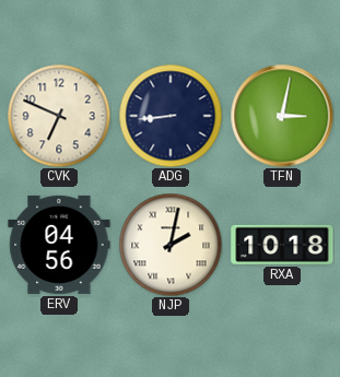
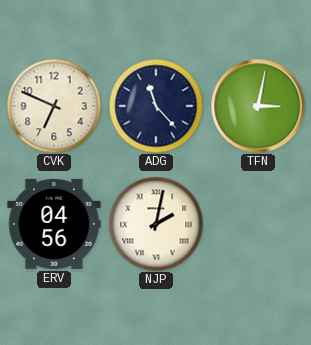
ADG: 8:44 -> 11:23
RXA: 10:18 -> none
